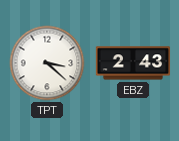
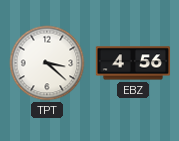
EBZ: 2:43 -> 4:56
